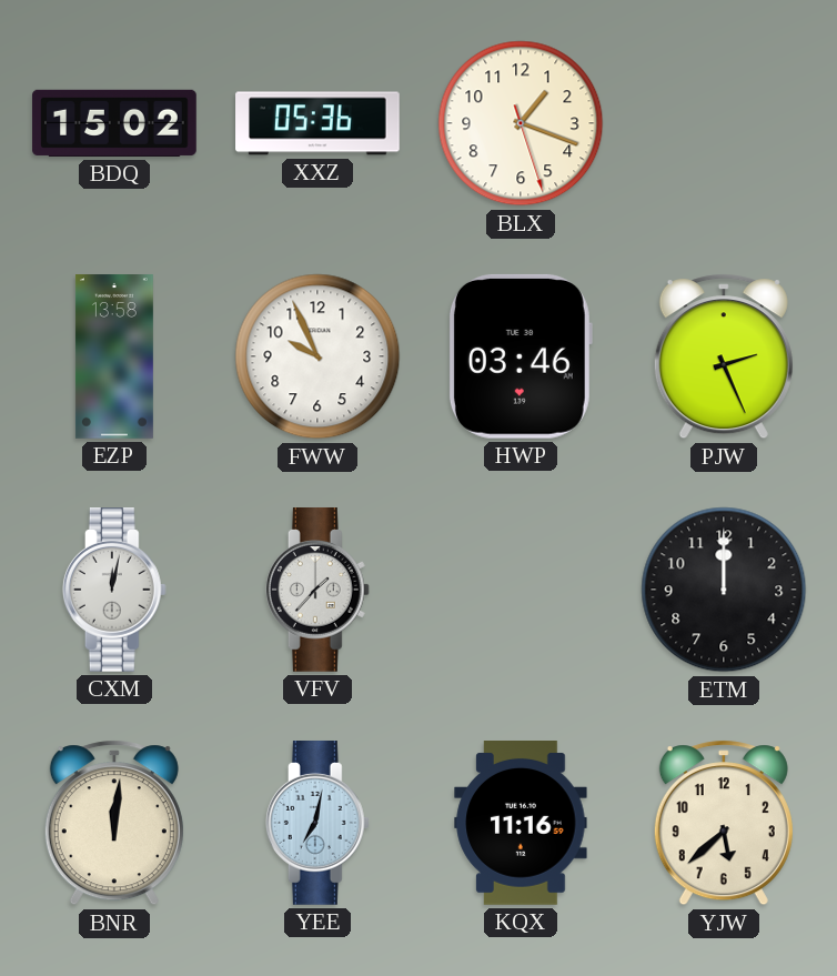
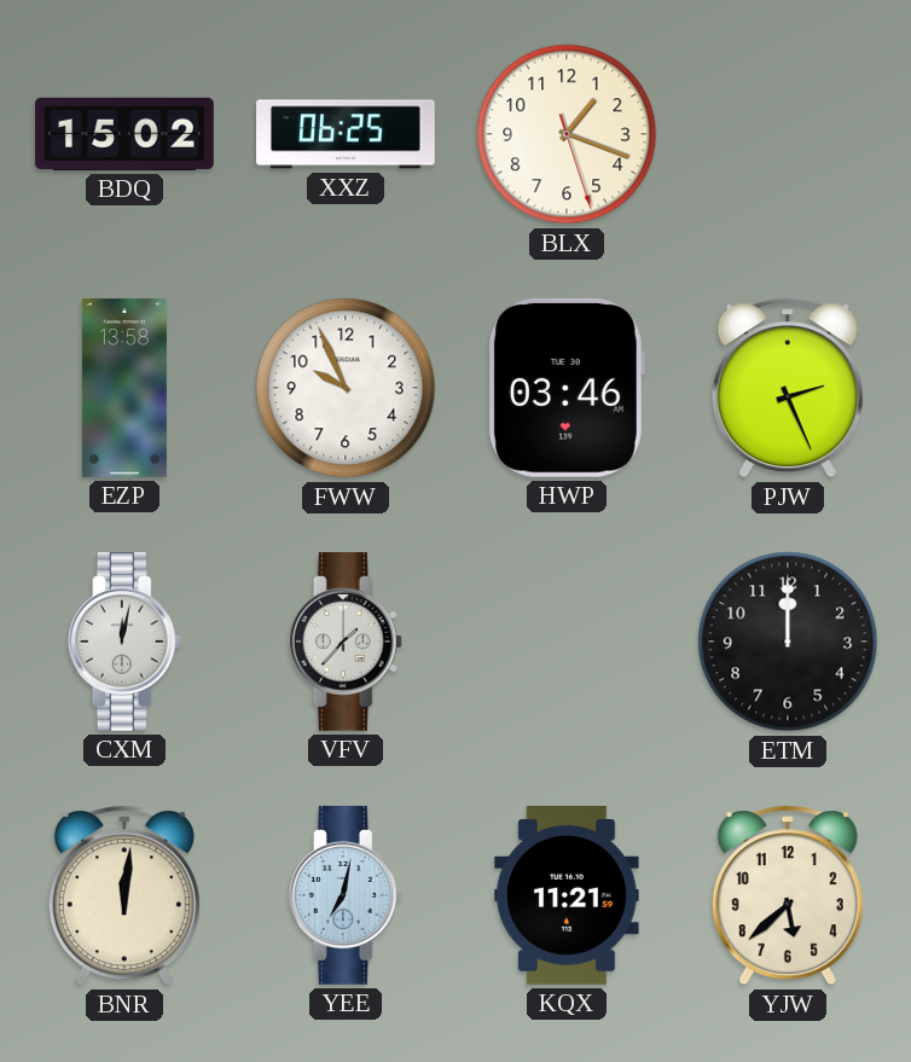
XXZ: 05:36 -> 06:25
KQX: 11:16 -> 11:21
